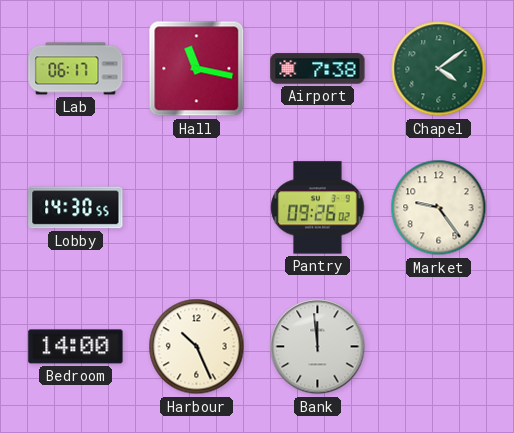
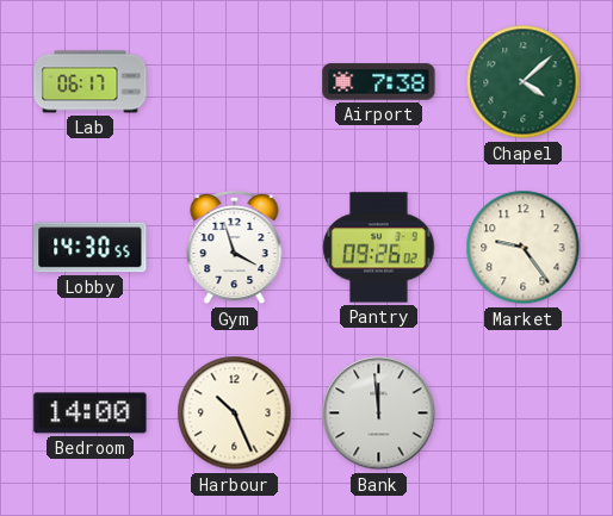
Hall: 11:17 -> none
Chapel: 4:09 -> 4:08
Gym: none -> 3:57
